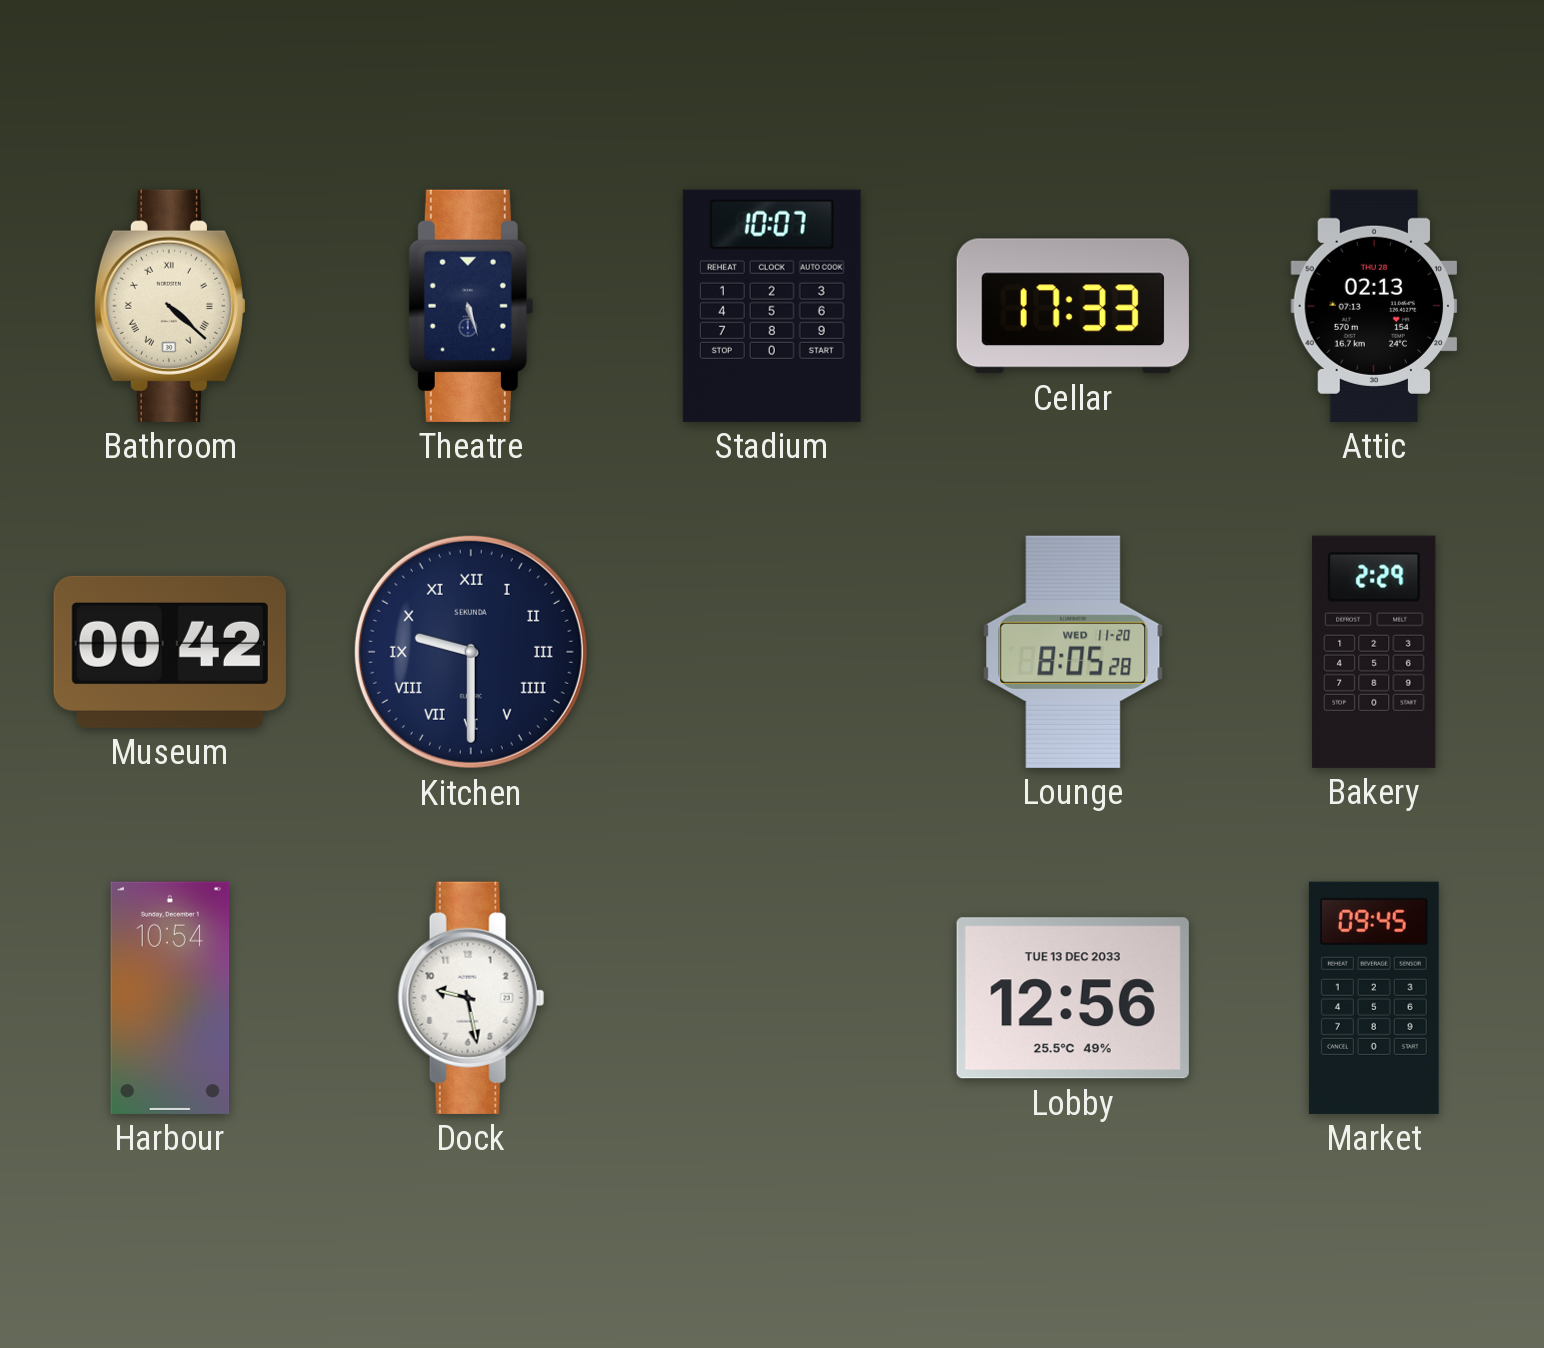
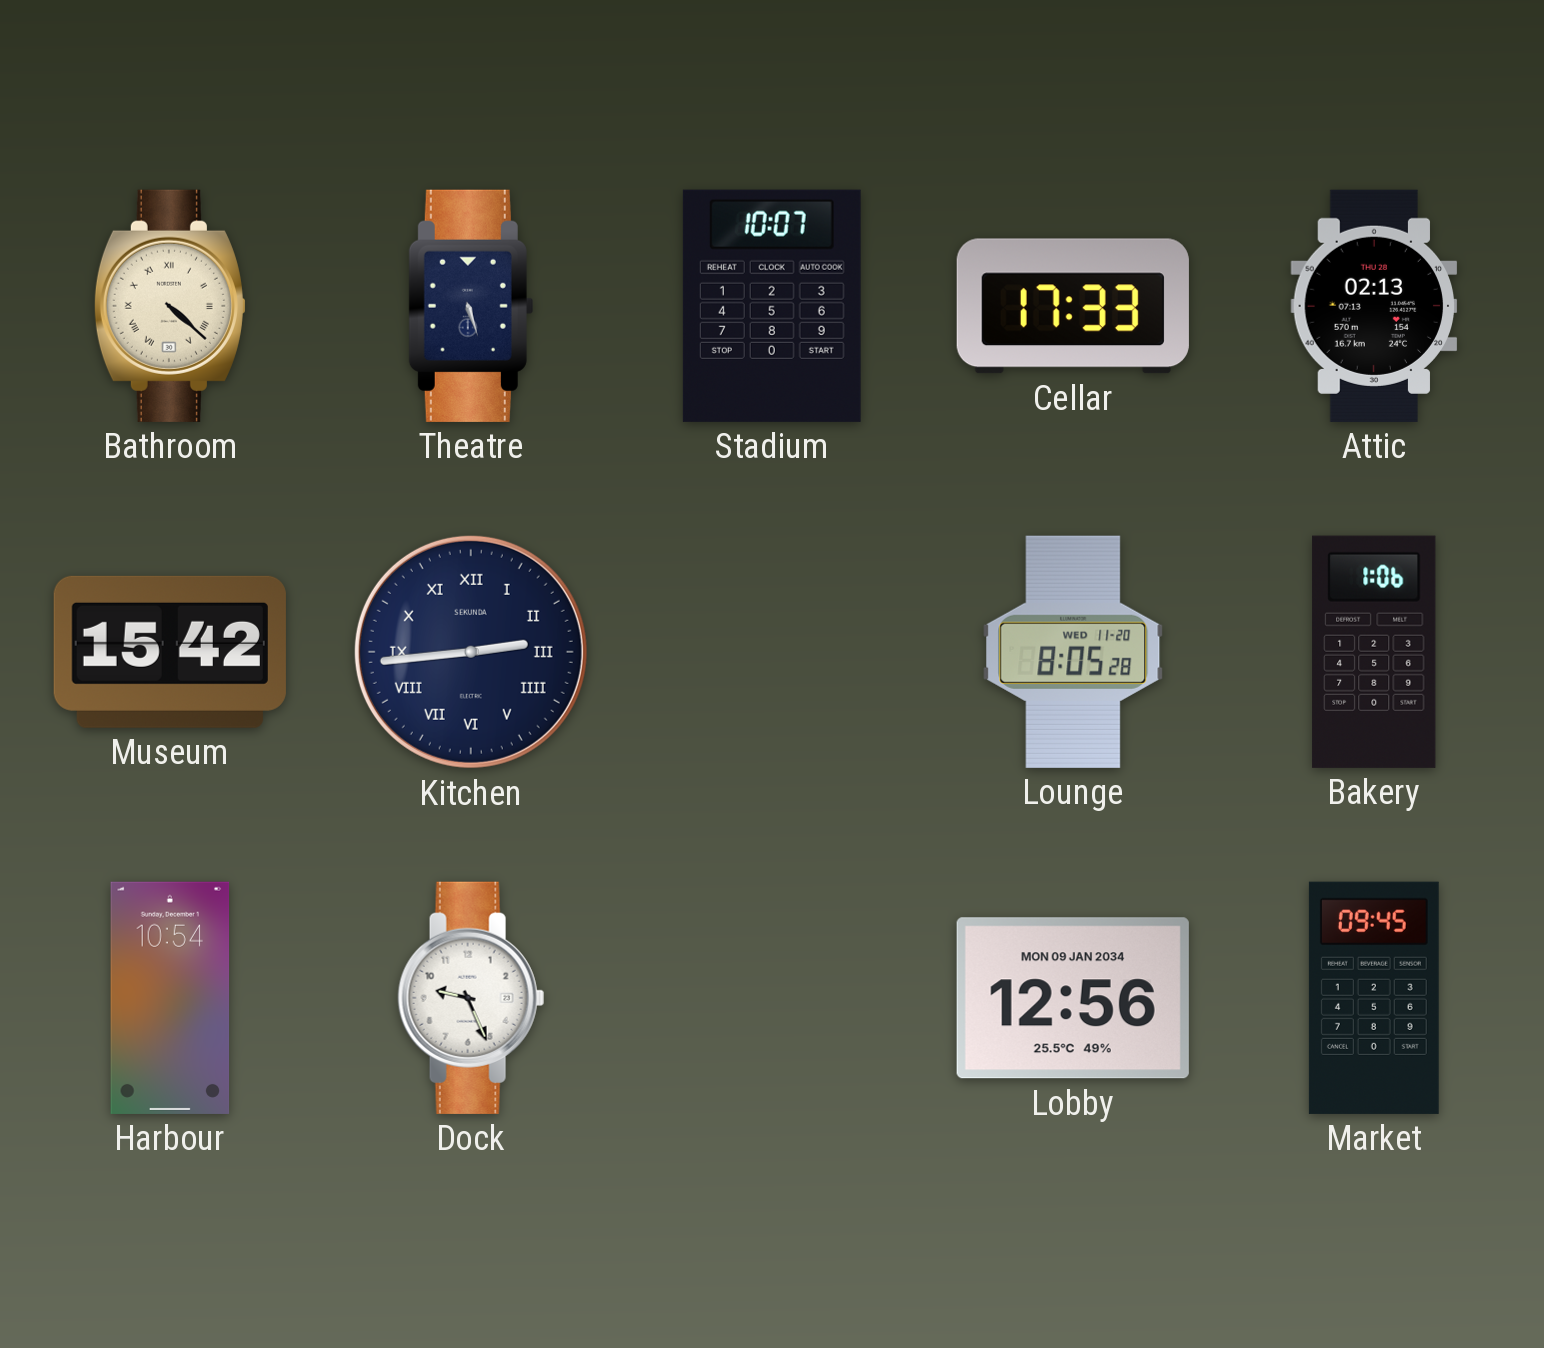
Museum: 00:42 -> 15:42
Kitchen: 9:30 -> 2:44
Bakery: 2:29 -> 1:06
Dock: 9:28 -> 9:26
Lobby date: TUE 13 DEC 2033 -> MON 09 JAN 2034
